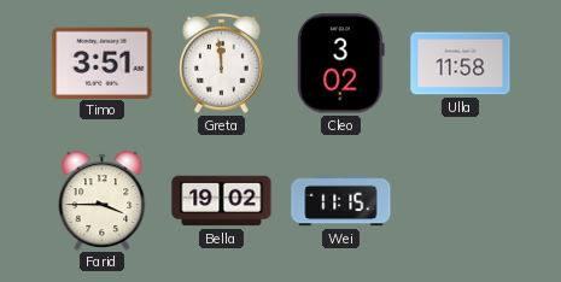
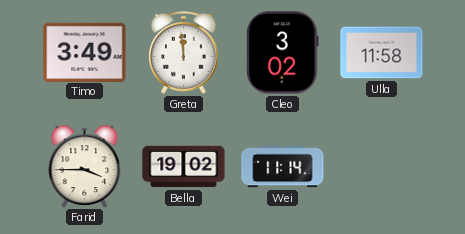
Timo: 3:51 -> 3:49
Wei: 11:15 -> 11:14
